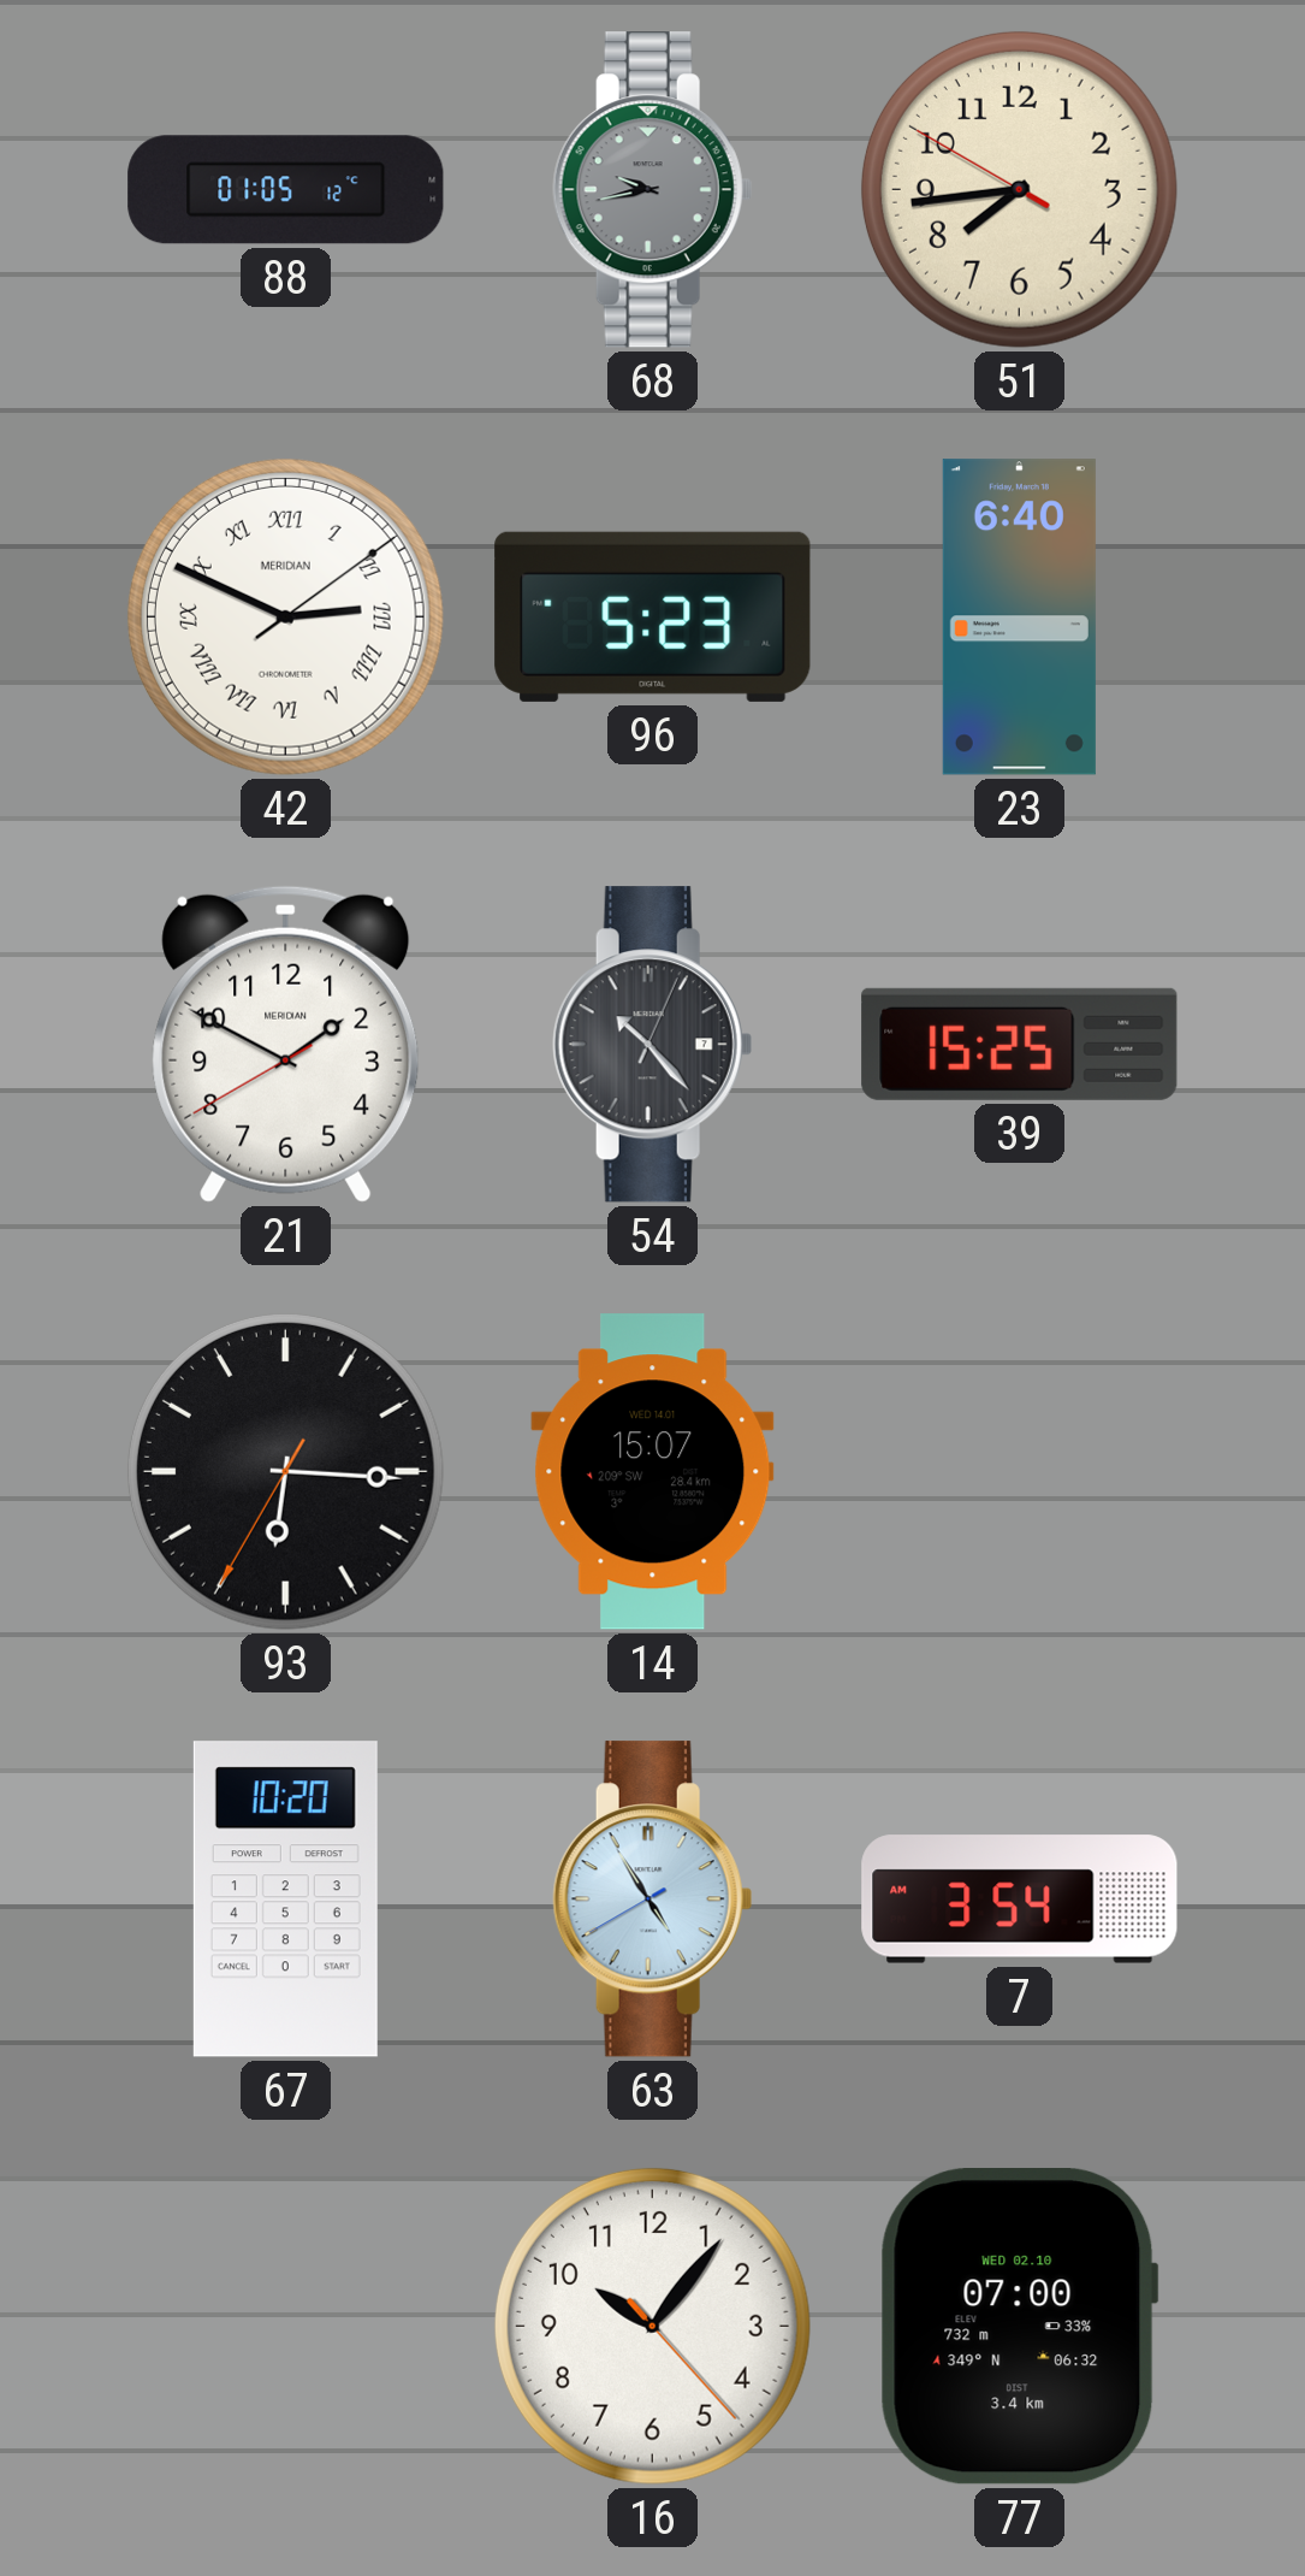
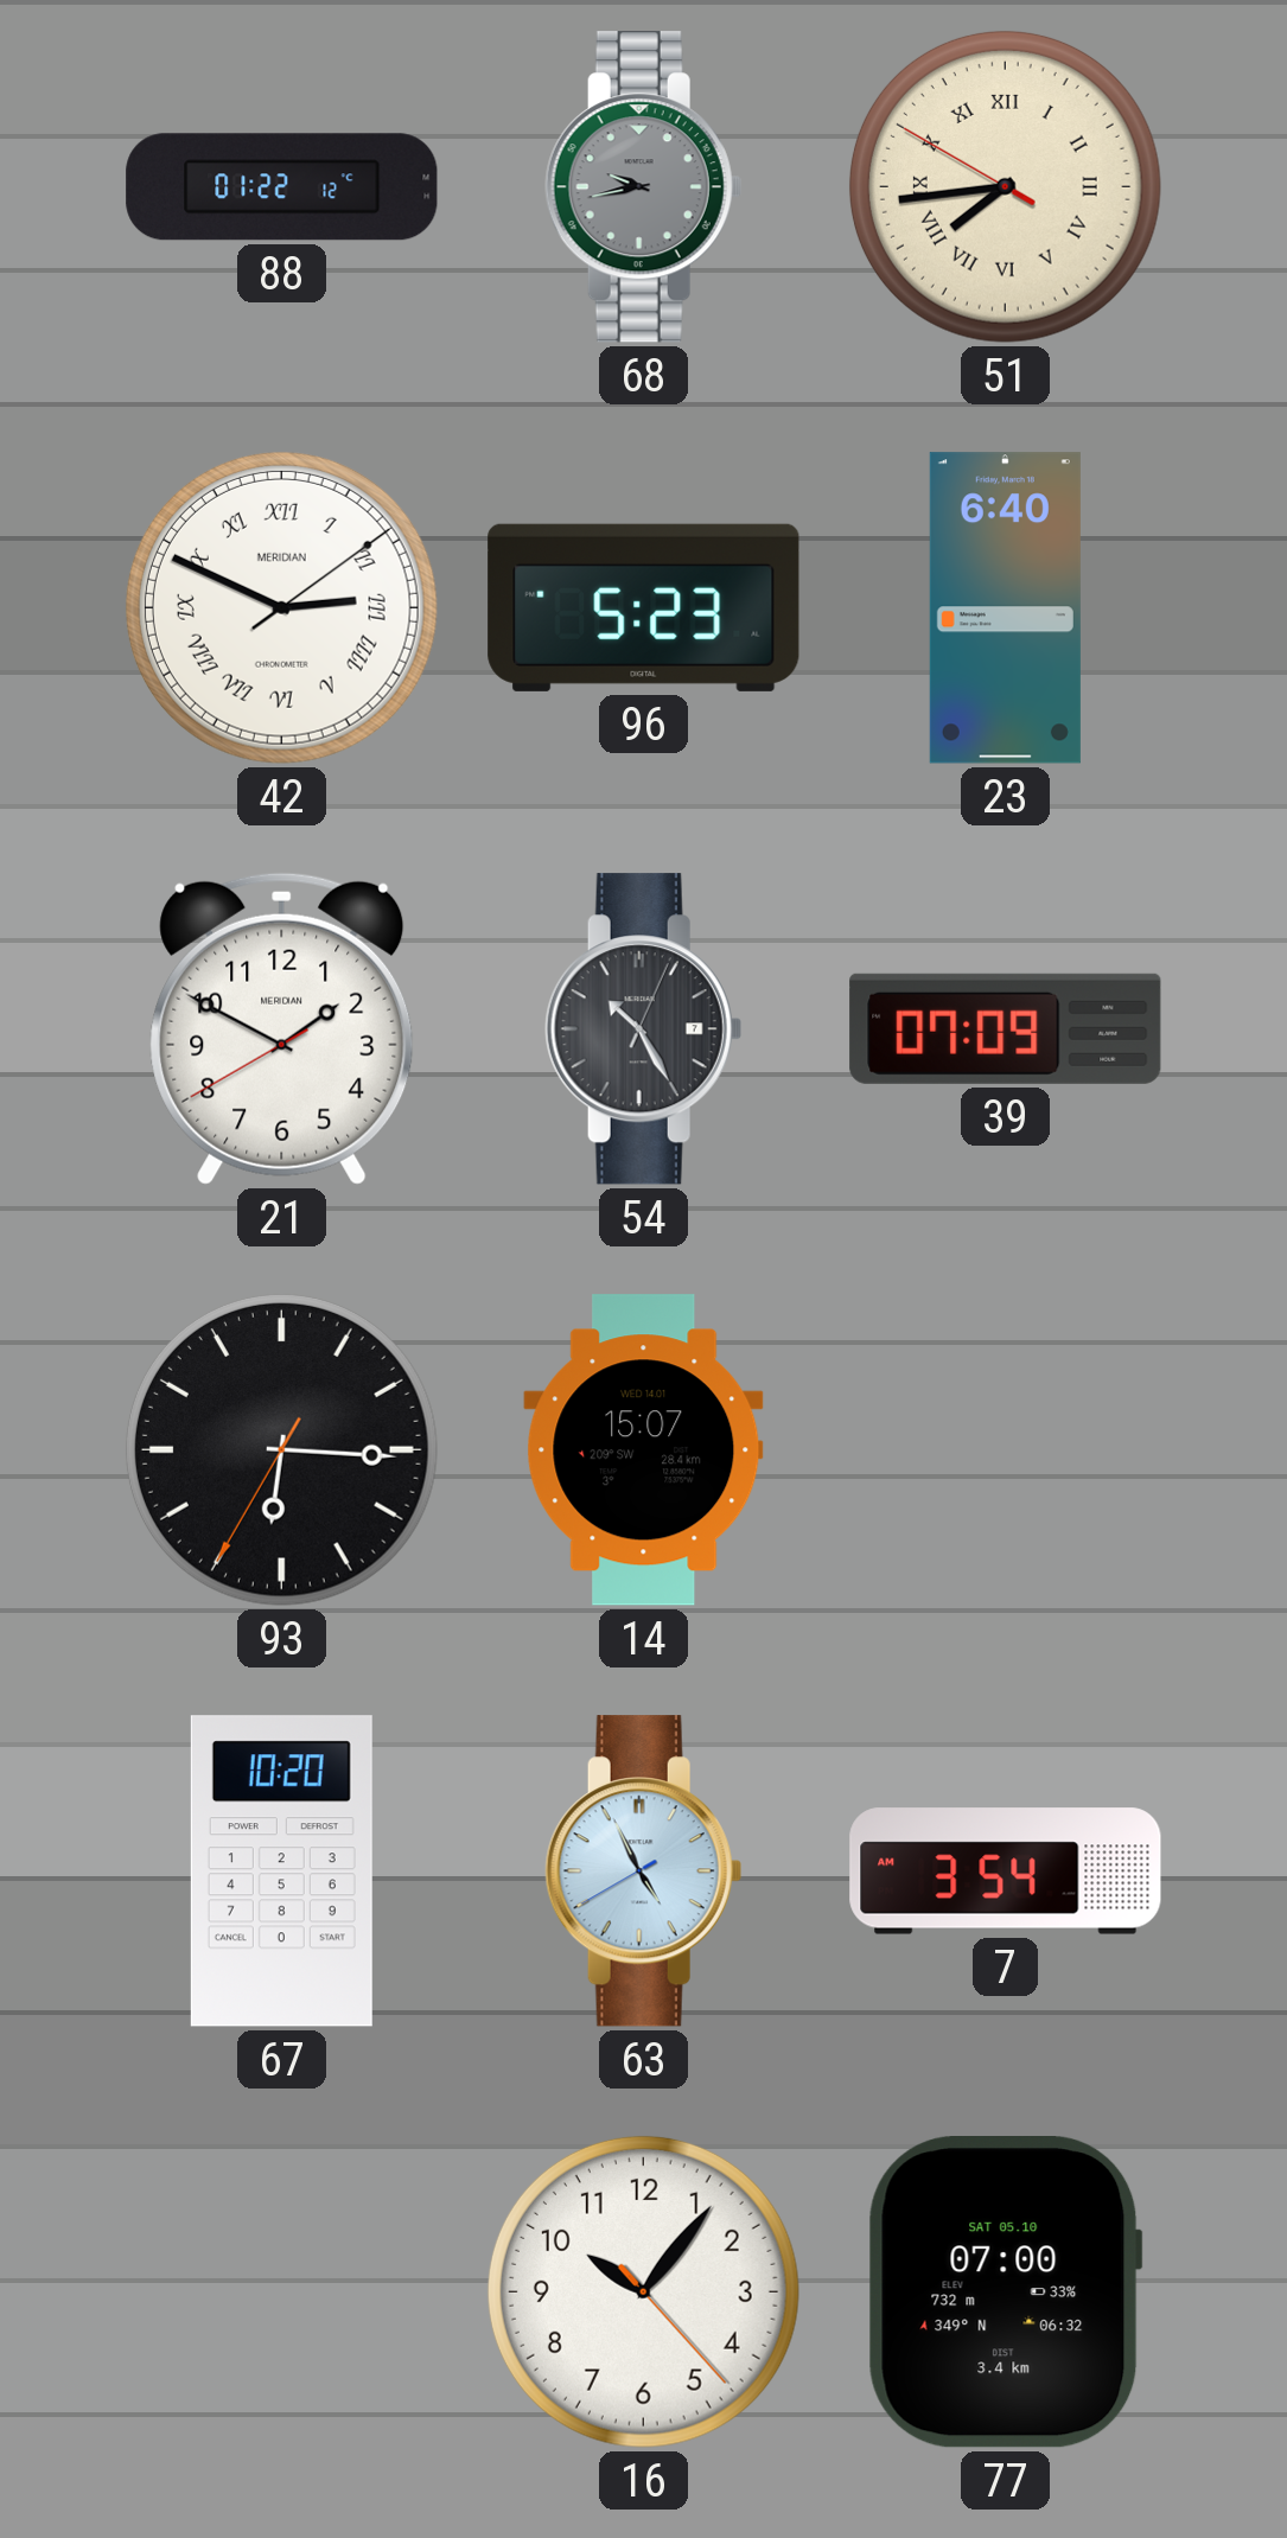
88: 01:05 -> 01:22
51 numerals: Arabic -> Roman
54: 10:23 -> 10:25
39: 15:25 -> 07:09
63: 4:54 -> 4:55
77 date: WED 02.10 -> SAT 05.10
